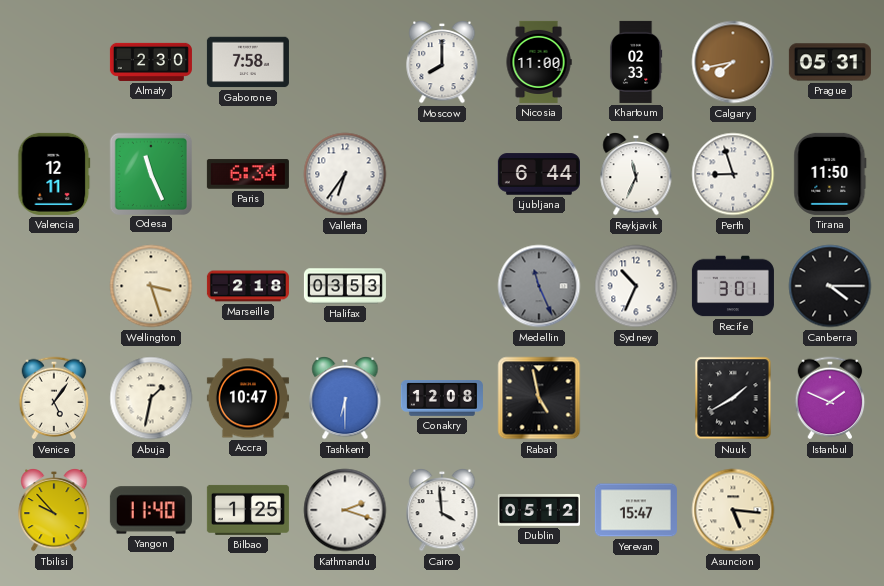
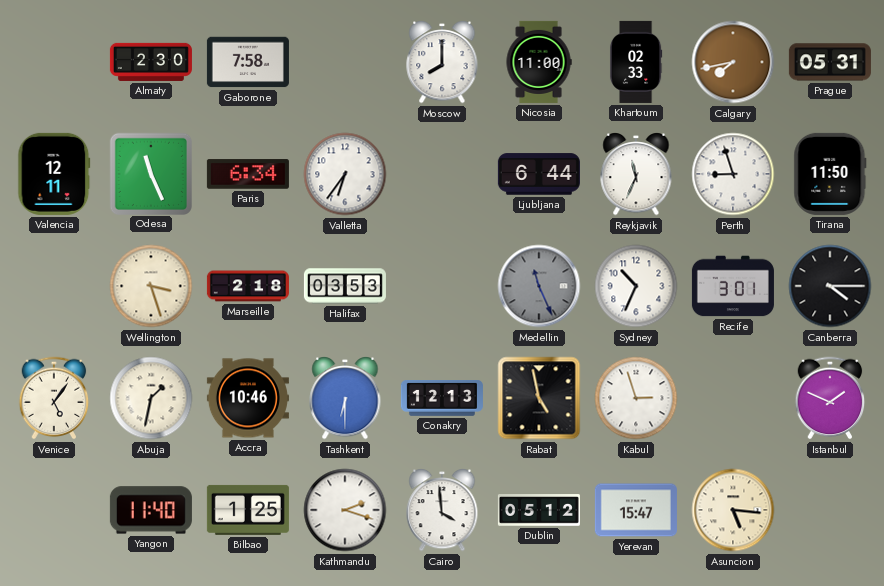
Accra: 10:47 -> 10:46
Conakry: 12:08 -> 12:13
Kabul: none -> 2:57
Nuuk: 1:40 -> none
Tbilisi: 9:53 -> none
